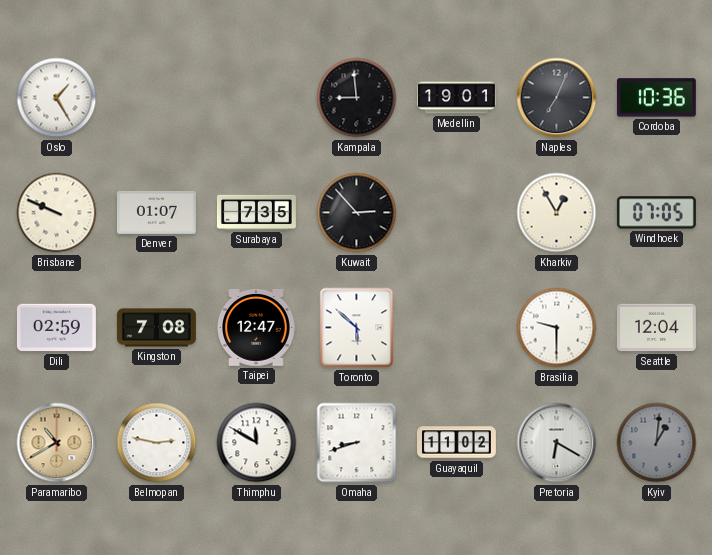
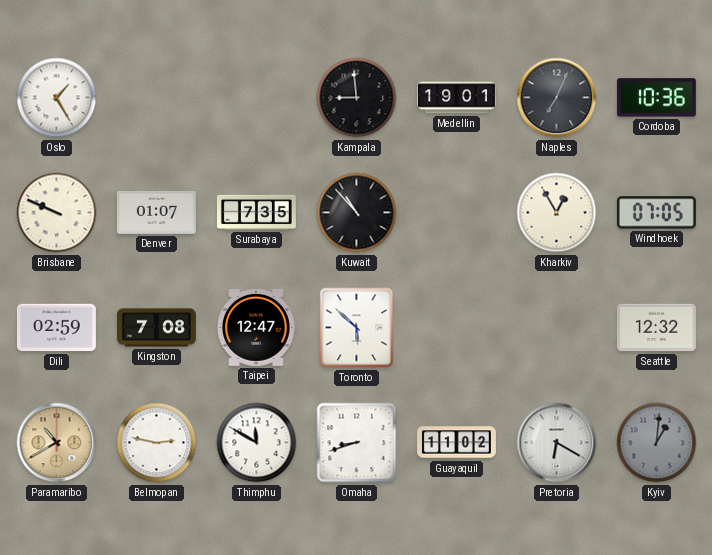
Kuwait: 2:53 -> 10:53
Brasilia: 9:30 -> none
Seattle: 12:04 -> 12:32
